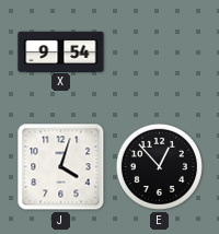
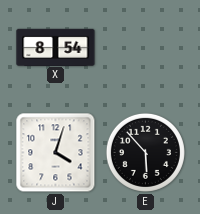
X: 9:54 -> 8:54
E: 12:53 -> 5:53
